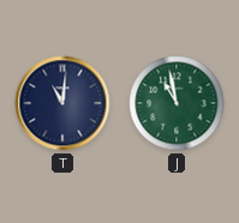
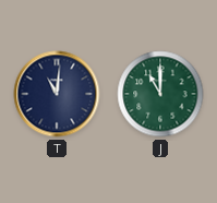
J: 10:58 -> 11:00
